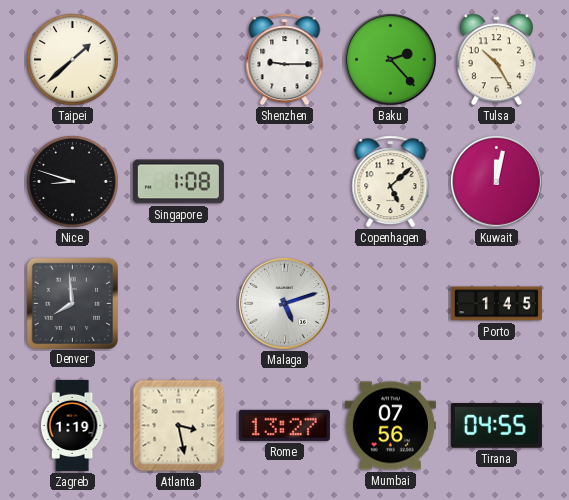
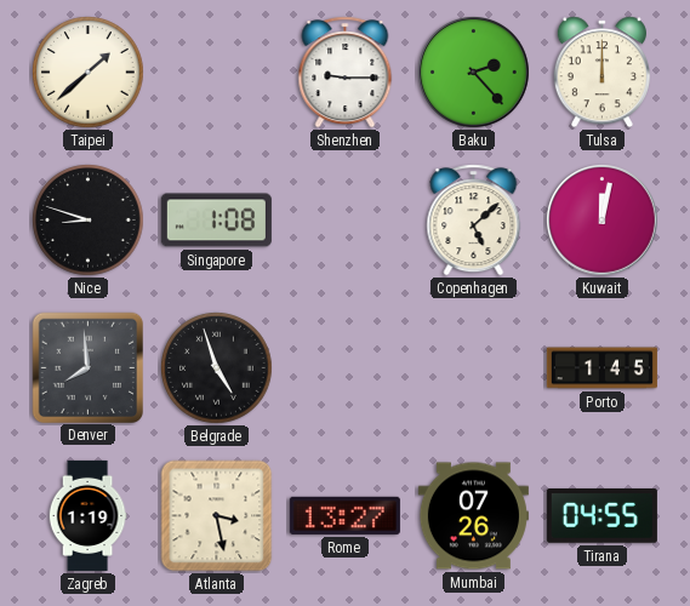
Tulsa: 10:25 -> 12:00
Belgrade: none -> 4:57
Malaga: 5:12 -> none
Mumbai: 07:56 -> 07:26
